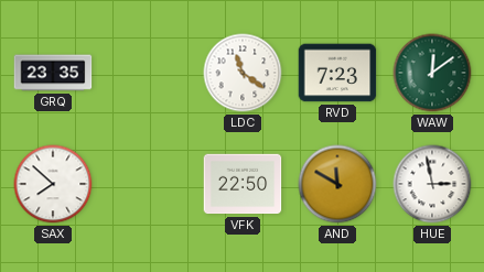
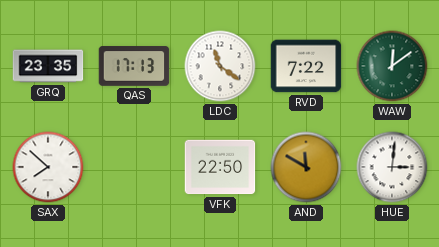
QAS: none -> 17:13
RVD: 7:23 -> 7:22
HUE: 2:58 -> 3:01
